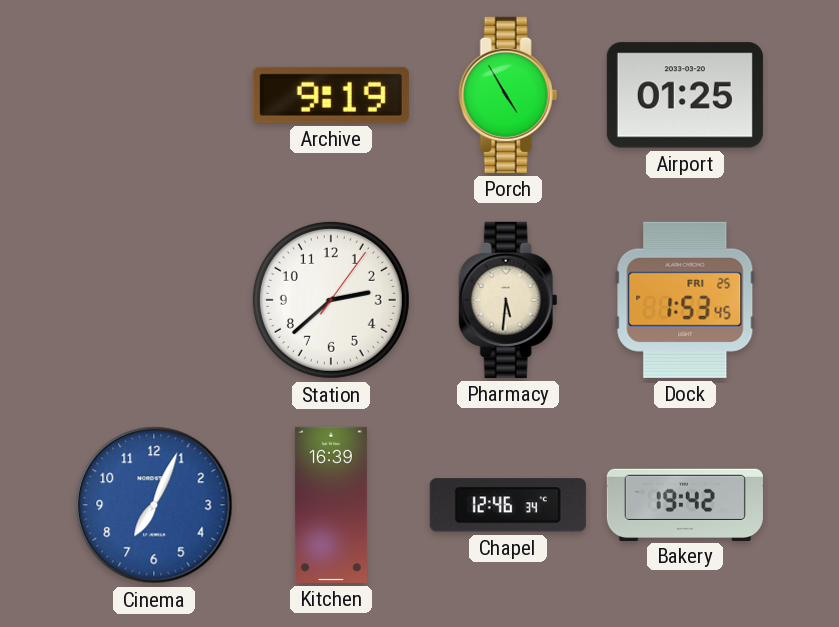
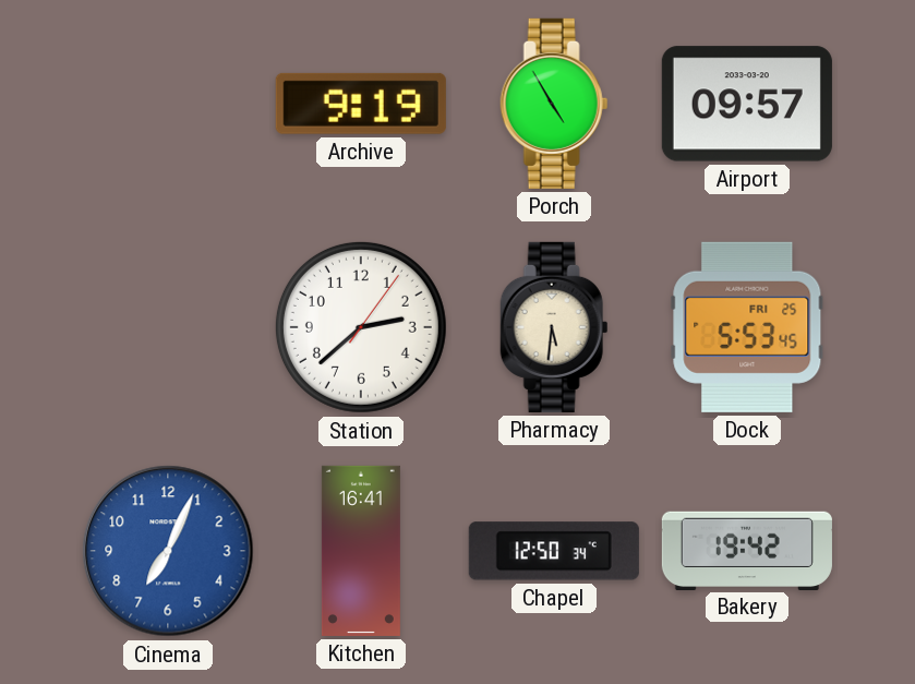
Airport: 01:25 -> 09:57
Dock: 1:53 -> 5:53
Kitchen: 16:39 -> 16:41
Chapel: 12:46 -> 12:50
